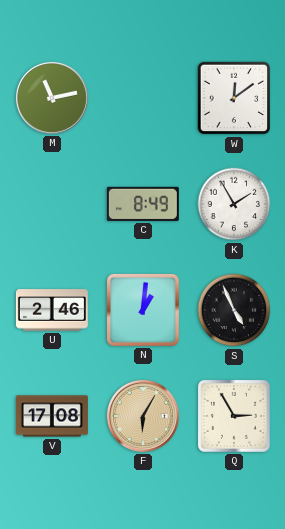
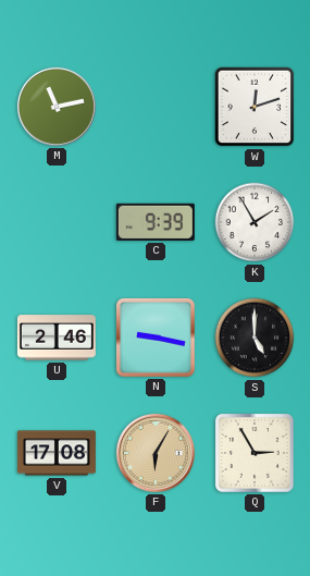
W: 12:09 -> 12:12
C: 8:49 -> 9:39
N: 1:01 -> 9:17
S: 4:56 -> 5:00
